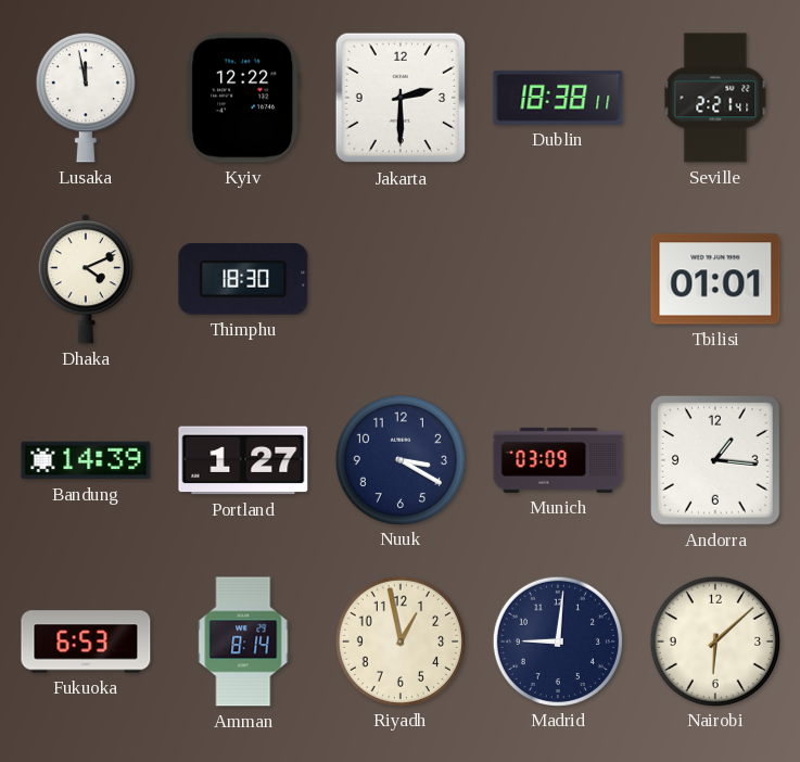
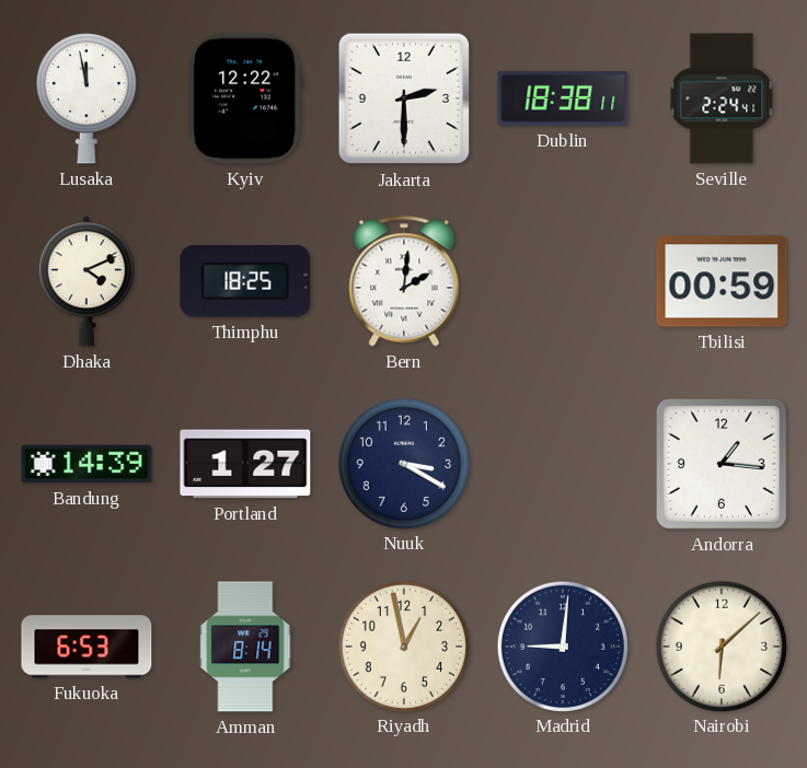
Seville: 2:21 -> 2:24
Thimphu: 18:30 -> 18:25
Bern: none -> 2:01
Tbilisi: 01:01 -> 00:59
Munich: 03:09 -> none
